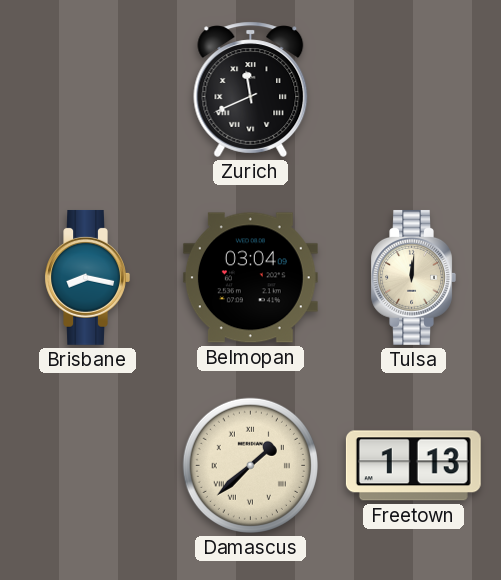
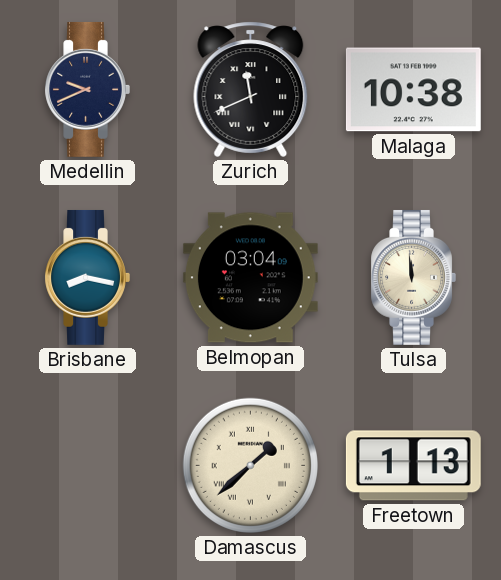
Medellin: none -> 9:41
Malaga: none -> 10:38
Tulsa: 12:01 -> 11:59
